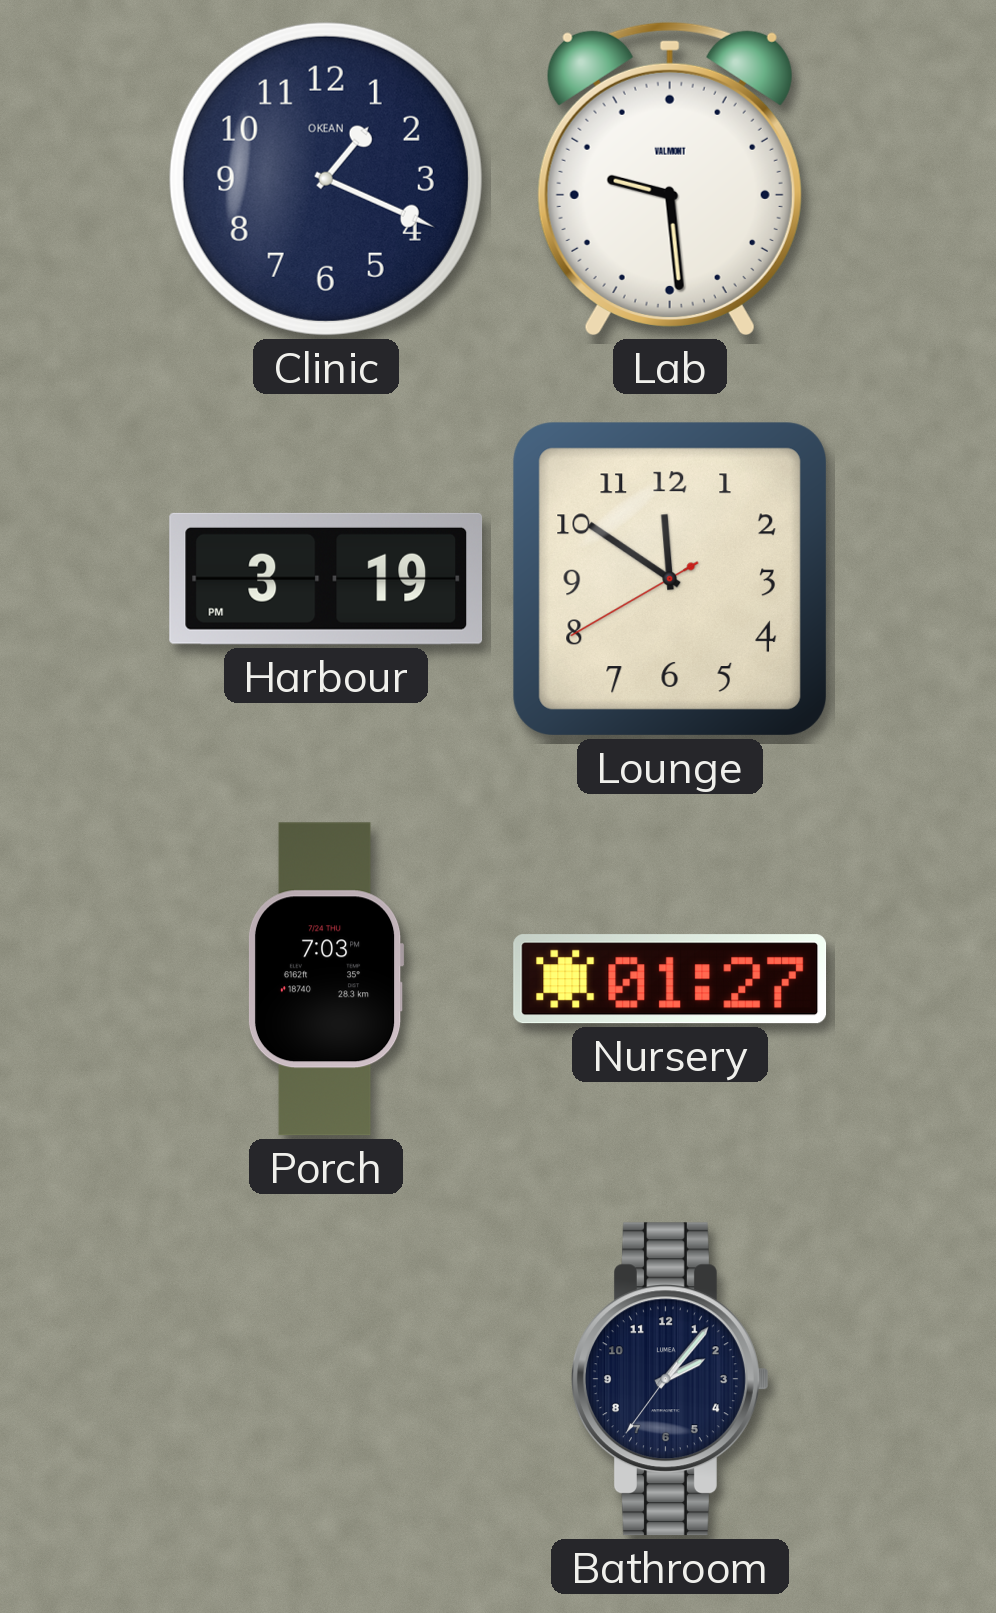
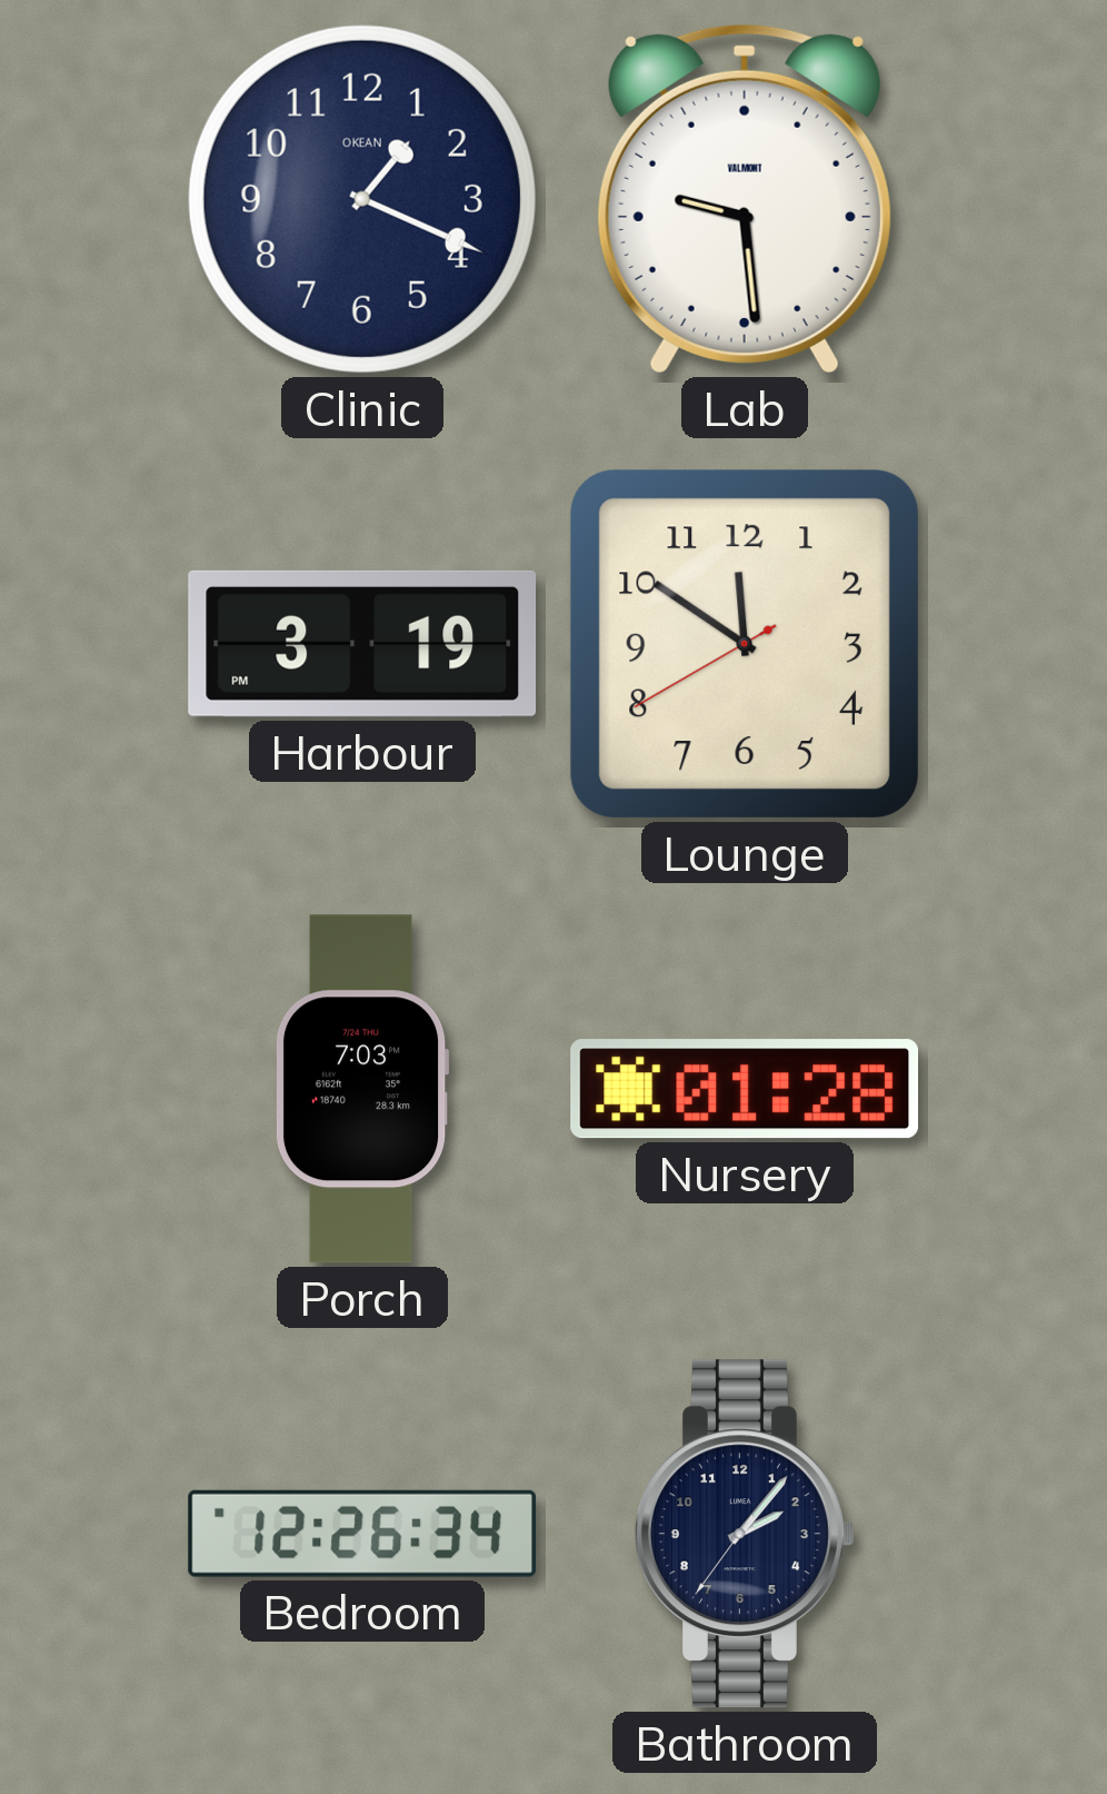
Nursery: 01:27 -> 01:28
Bedroom: none -> 12:26
